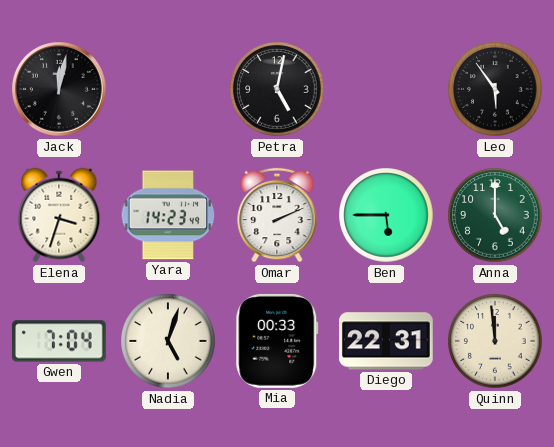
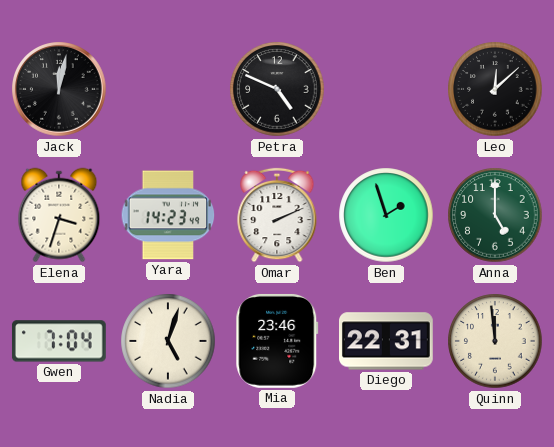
Petra: 5:02 -> 4:49
Leo: 5:54 -> 12:08
Ben: 5:45 -> 1:57
Mia: 00:33 -> 23:46
